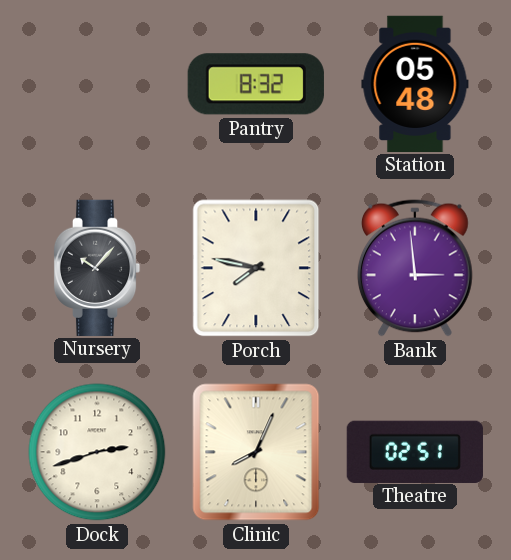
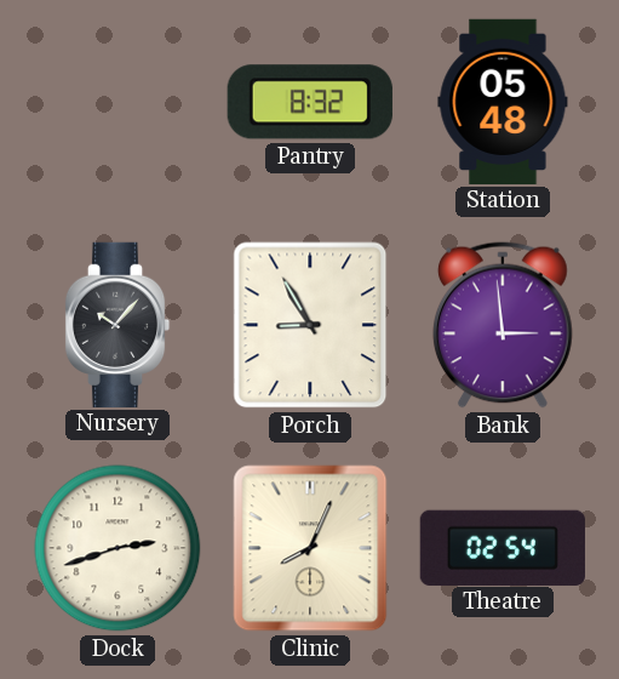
Porch: 7:47 -> 8:55
Theatre: 02:51 -> 02:54
